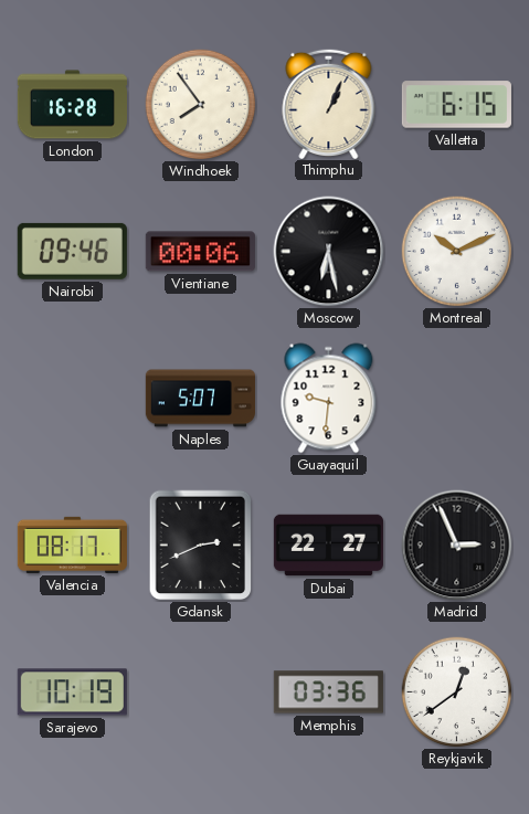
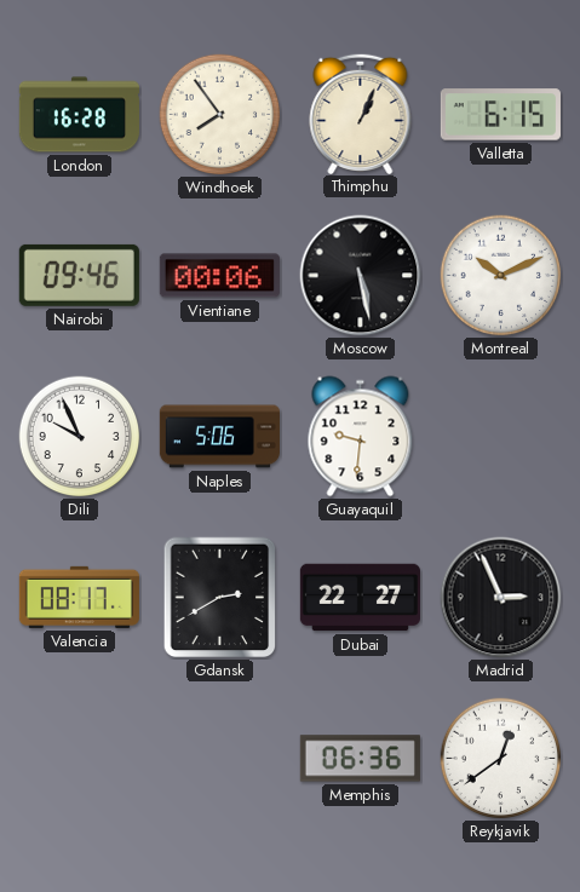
Moscow: 6:28 -> 5:28
Dili: none -> 9:56
Naples: 5:07 -> 5:06
Gdansk: 2:41 -> 2:40
Sarajevo: 10:19 -> none
Memphis: 03:36 -> 06:36
